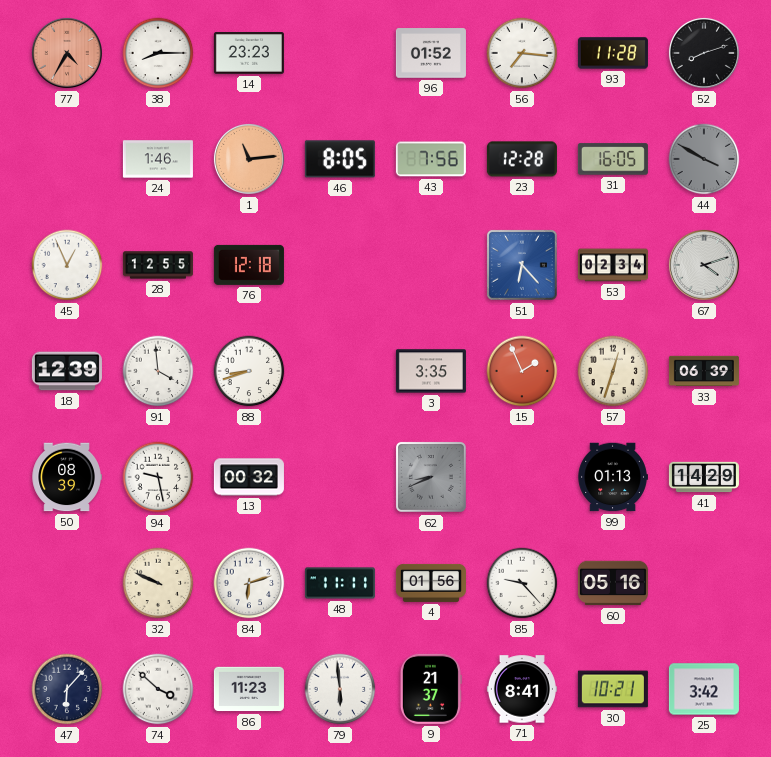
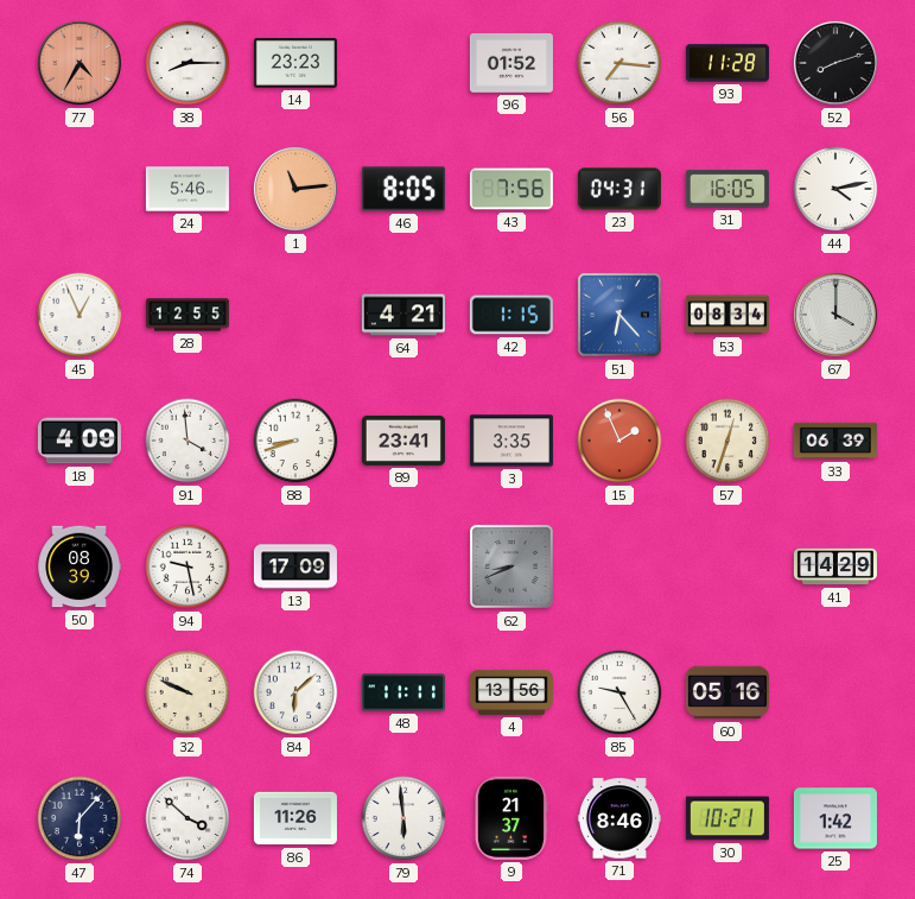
24: 1:46 -> 5:46
23: 12:28 -> 04:31
44: 3:50 -> 4:13
44 dial: grey -> white
76: 12:18 -> none
64: none -> 4:21
42: none -> 1:15
53: 02:34 -> 08:34
67: 4:12 -> 4:00
18: 12:39 -> 4:09
89: none -> 23:41
13: 00:32 -> 17:09
99: 01:13 -> none
84: 6:12 -> 6:08
4: 01:56 -> 13:56
85: 9:23 -> 9:25
86: 11:23 -> 11:26
71: 8:41 -> 8:46
25: 3:42 -> 1:42
